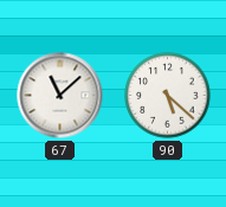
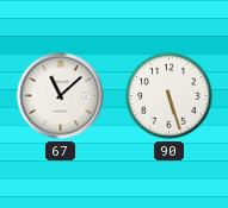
90: 5:22 -> 5:27
